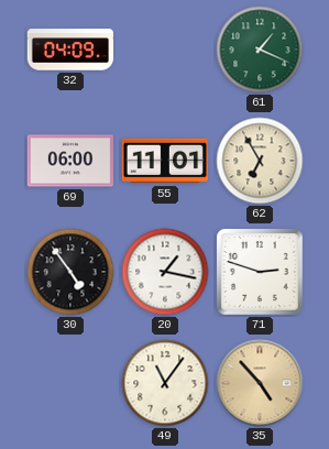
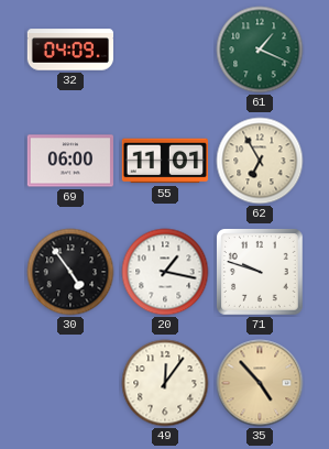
71: 2:48 -> 9:48
49: 11:06 -> 12:06
